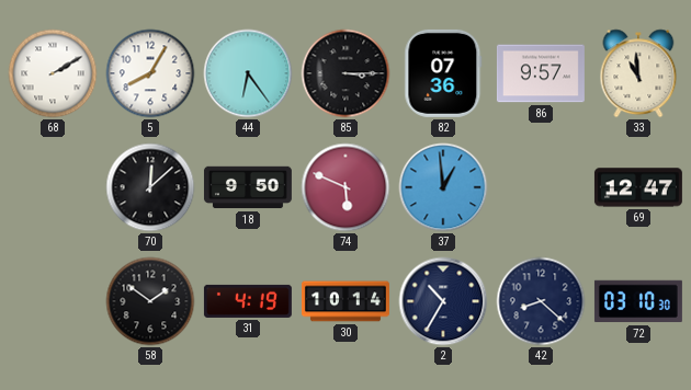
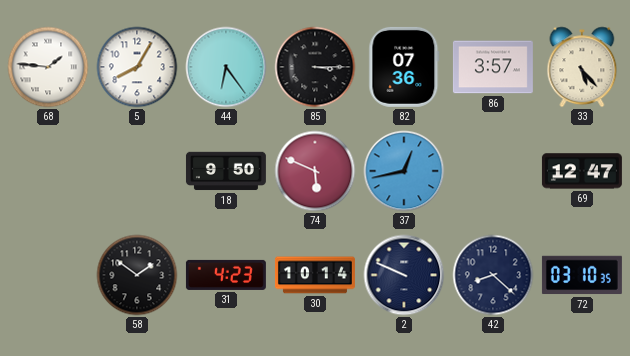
68: 2:10 -> 1:46
86: 9:57 -> 3:57
33: 10:59 -> 5:23
70: 12:08 -> none
37: 12:59 -> 12:43
31: 4:19 -> 4:23
2: 10:35 -> 9:49
72: 03:10:30 -> 03:10:35
